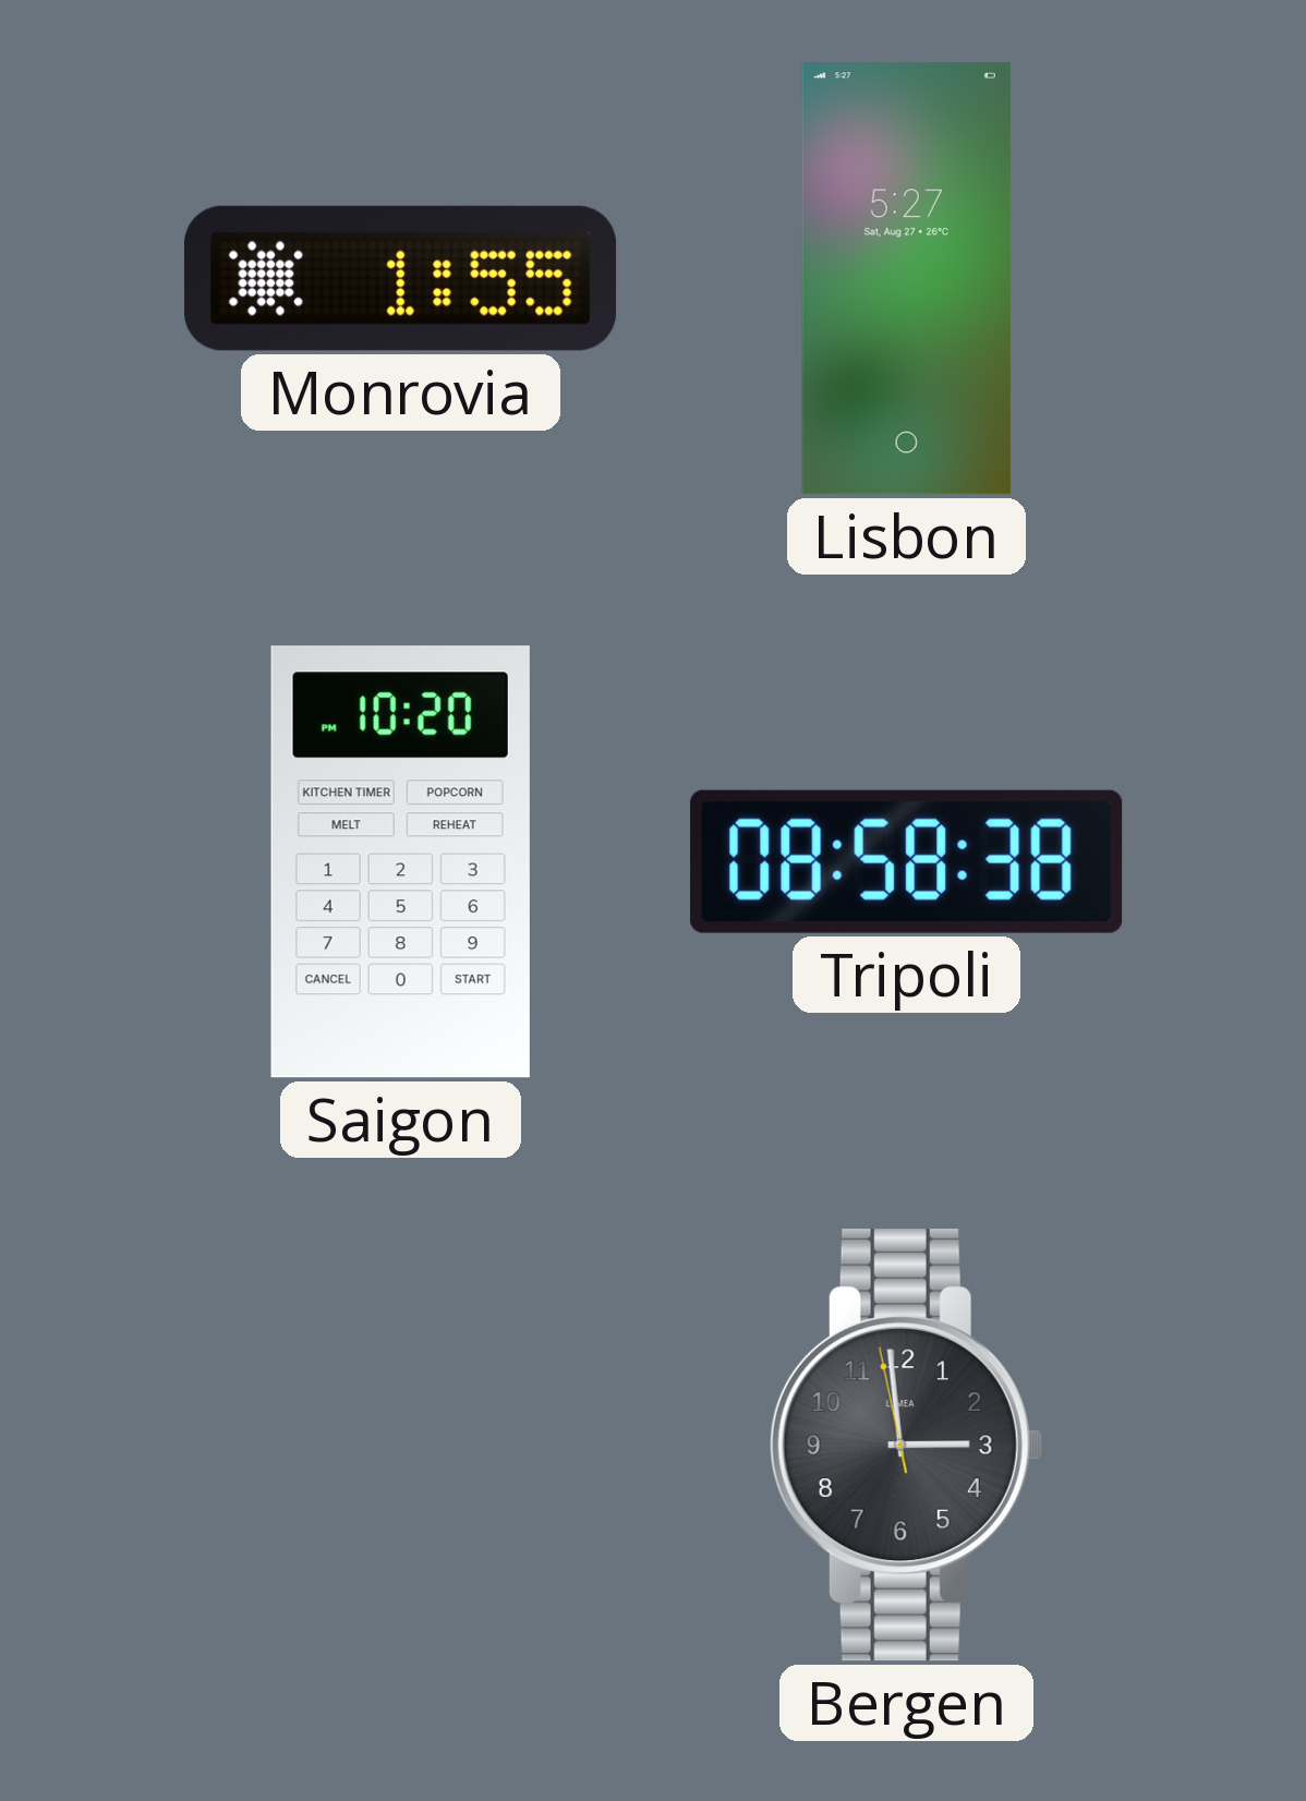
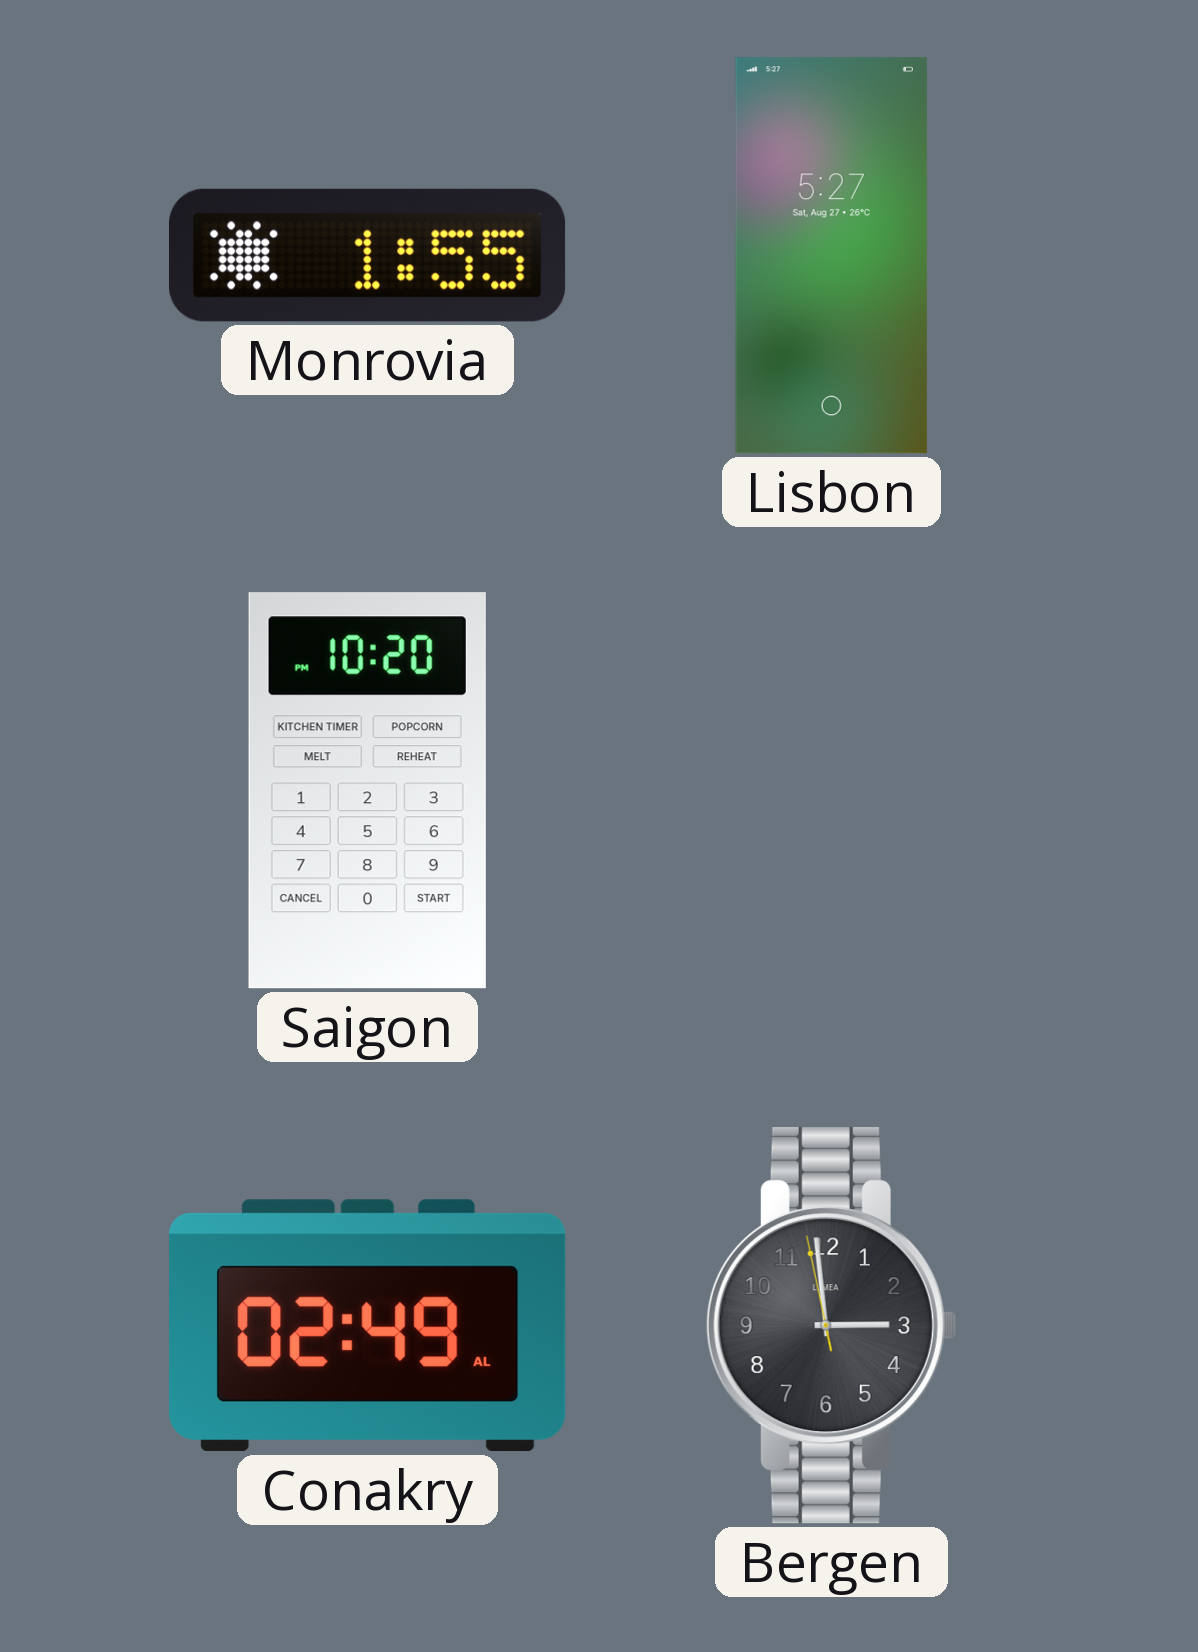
Tripoli: 08:58 -> none
Conakry: none -> 02:49
